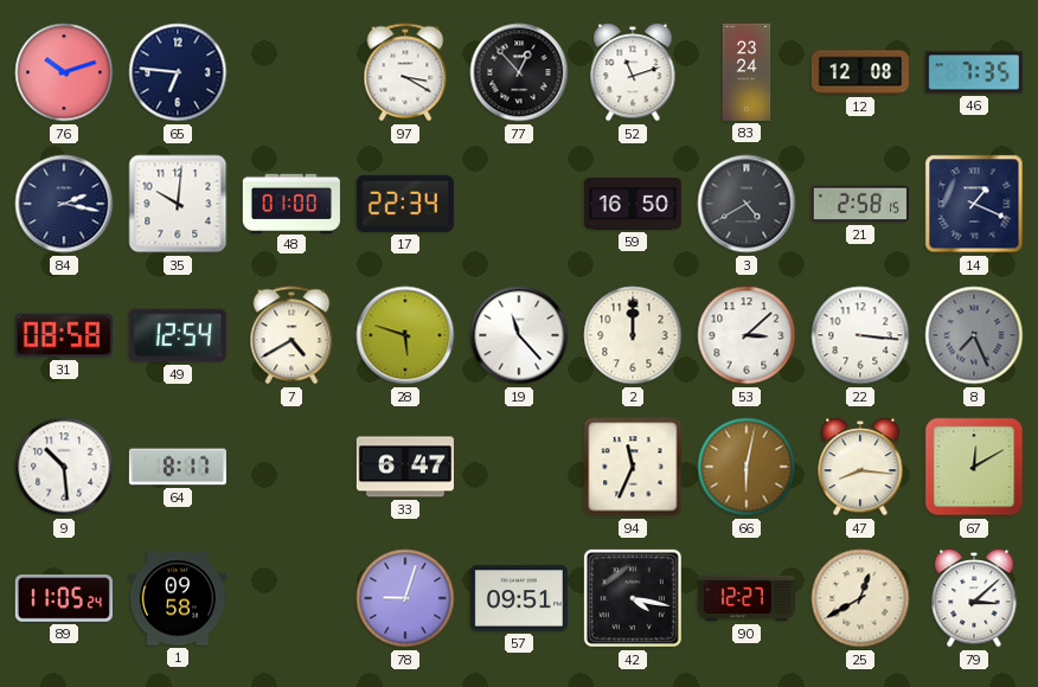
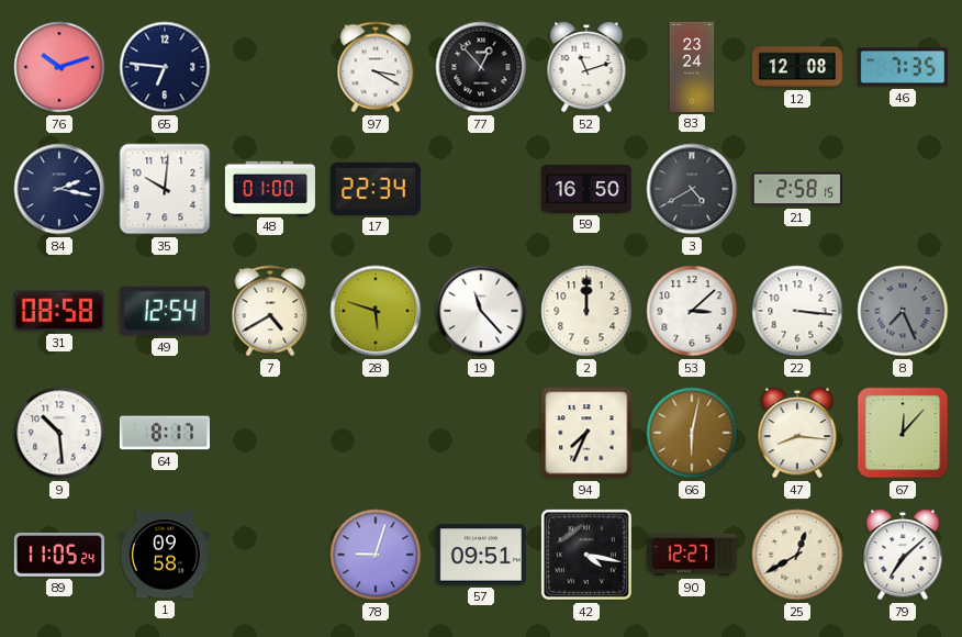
14: 1:19 -> none
33: 6:47 -> none
94: 11:34 -> 7:34
67: 12:10 -> 12:07
79: 3:08 -> 7:08
